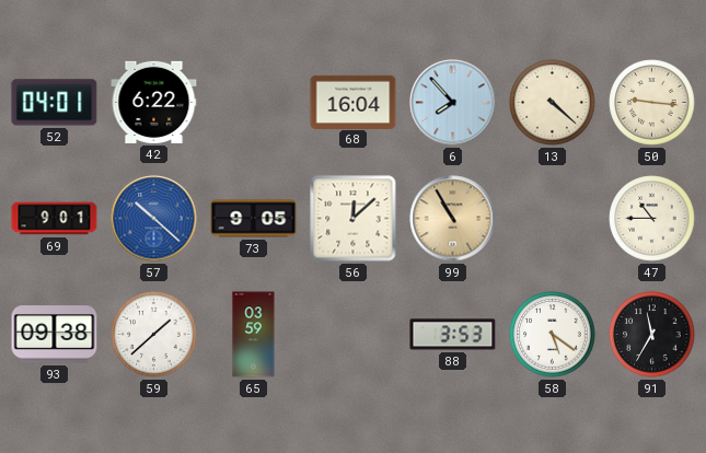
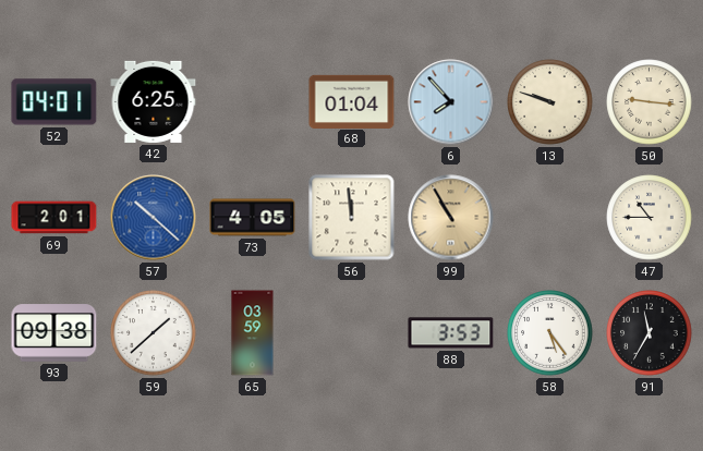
42: 6:22 -> 6:25
68: 16:04 -> 01:04
13: 4:22 -> 9:48
69: 9:01 -> 2:01
73: 9:05 -> 4:05
56: 12:08 -> 11:59
58: 5:21 -> 5:24
